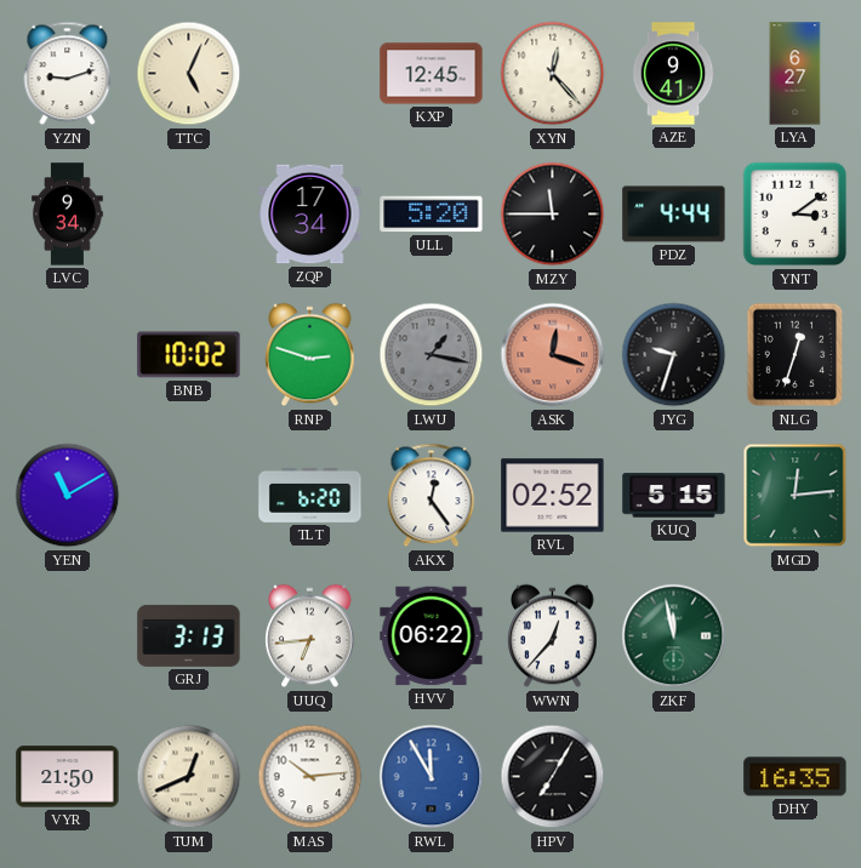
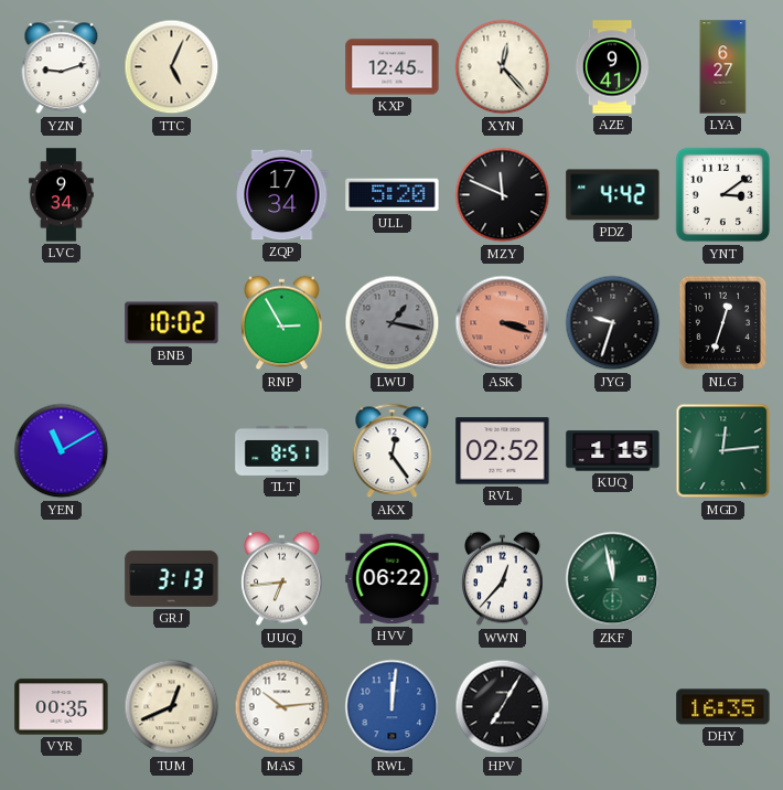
MZY: 11:45 -> 11:49
PDZ: 4:44 -> 4:42
RNP: 2:48 -> 2:55
ASK: 12:18 -> 3:18
TLT: 6:20 -> 8:51
KUQ: 5:15 -> 1:15
VYR: 21:50 -> 00:35
RWL: 11:55 -> 12:01
